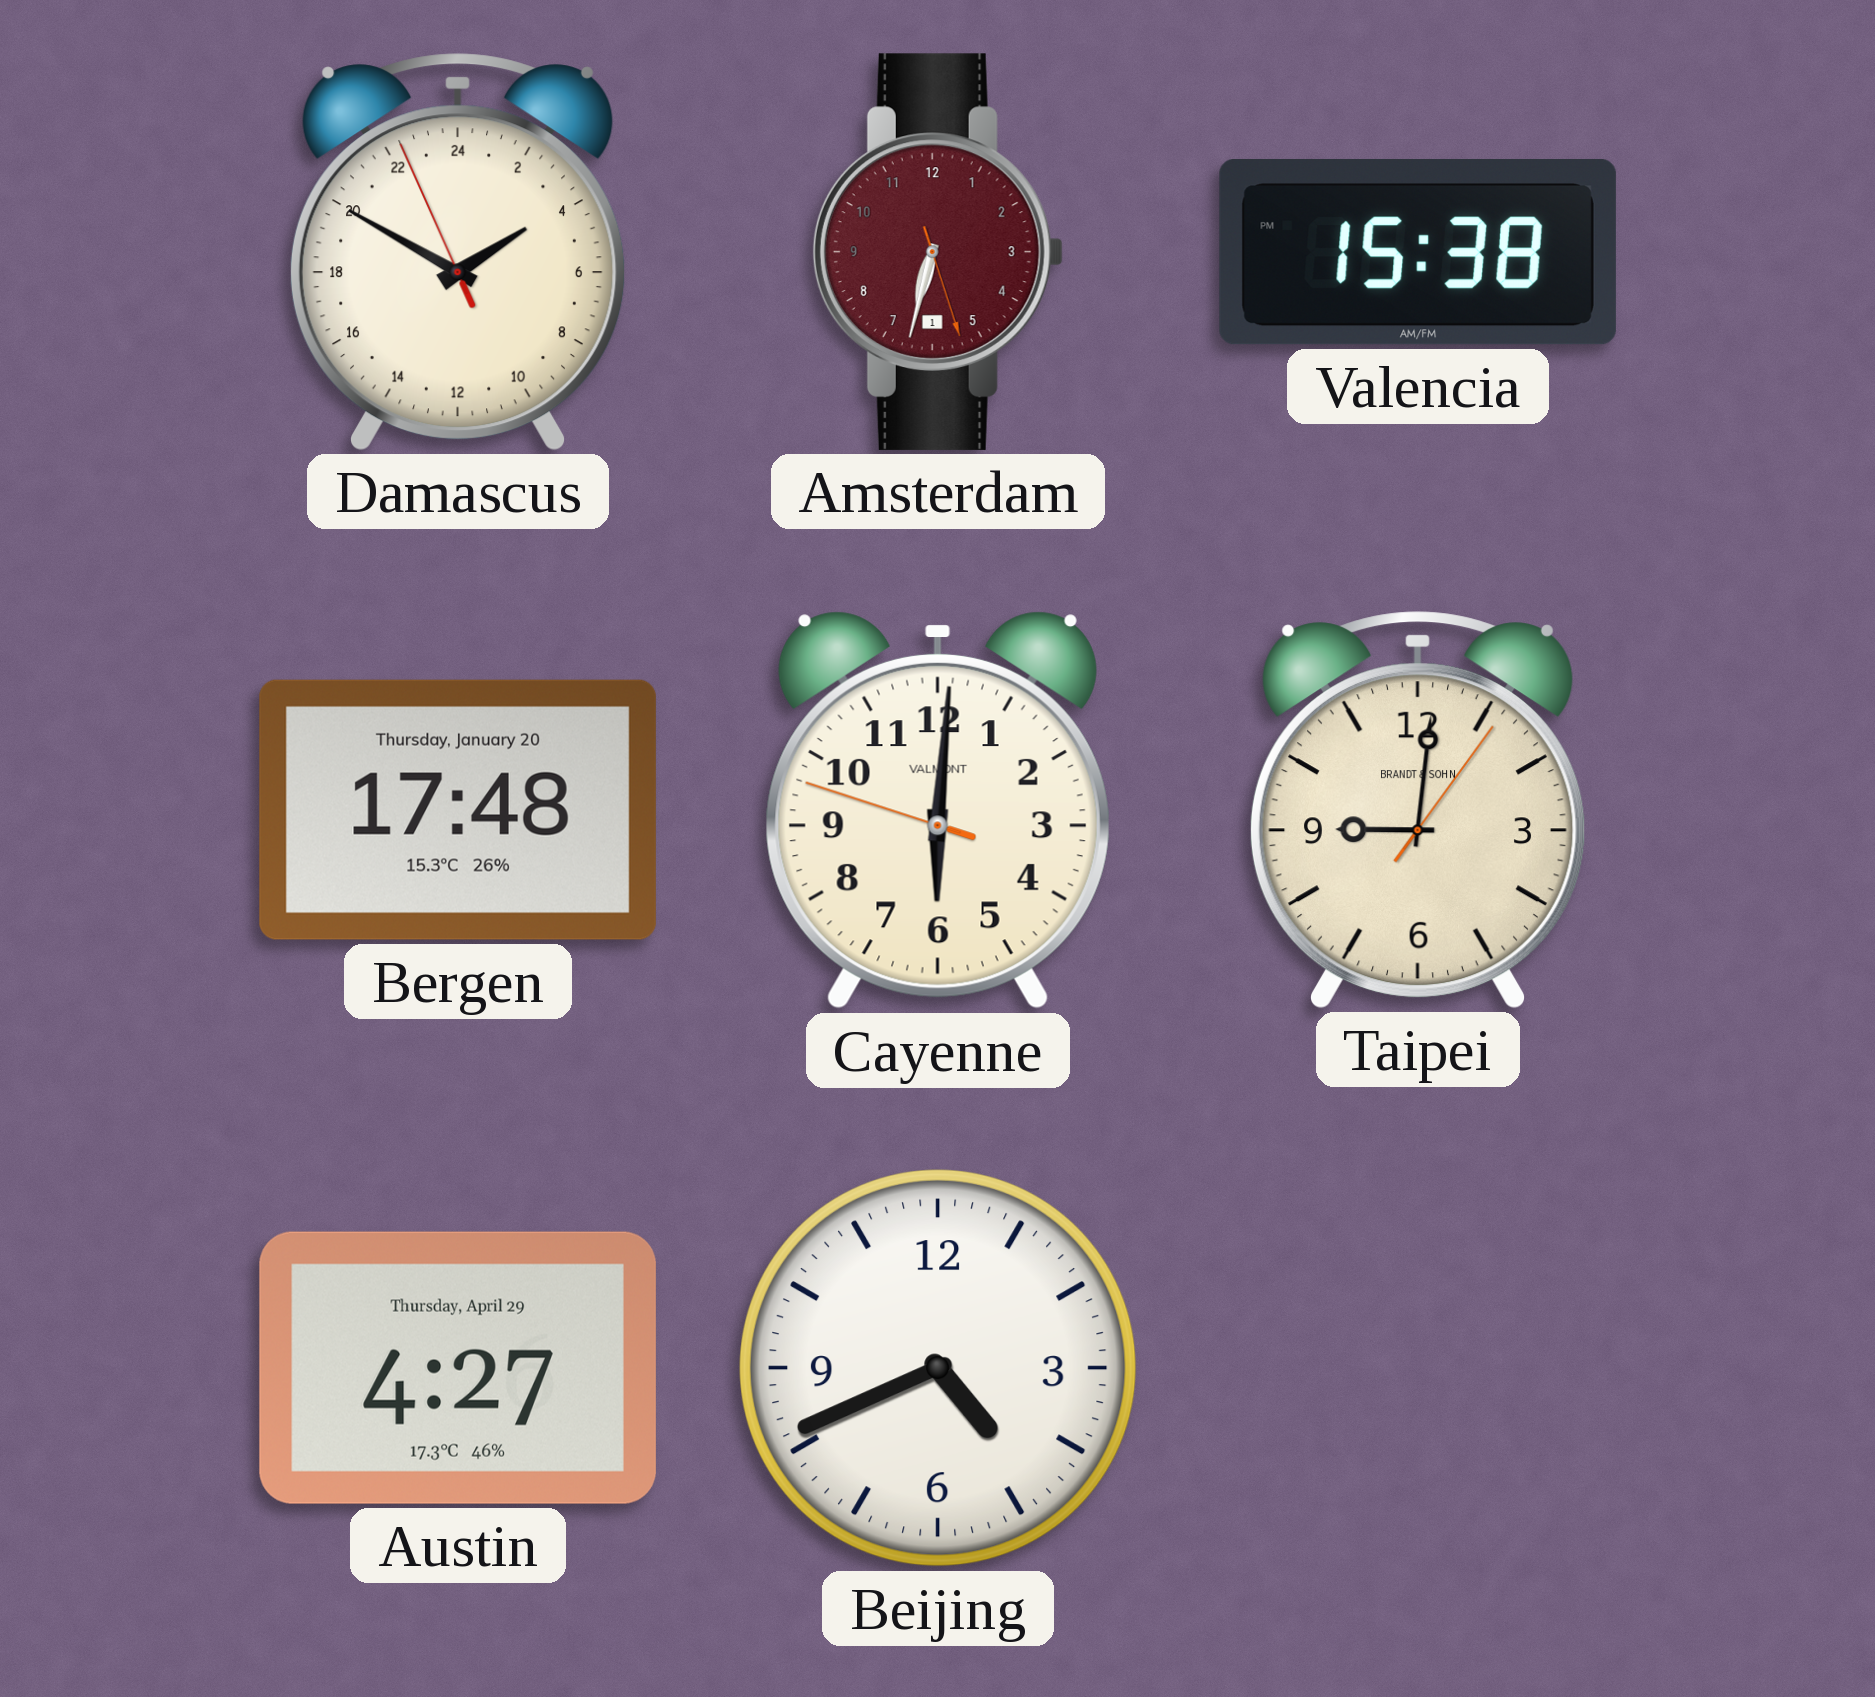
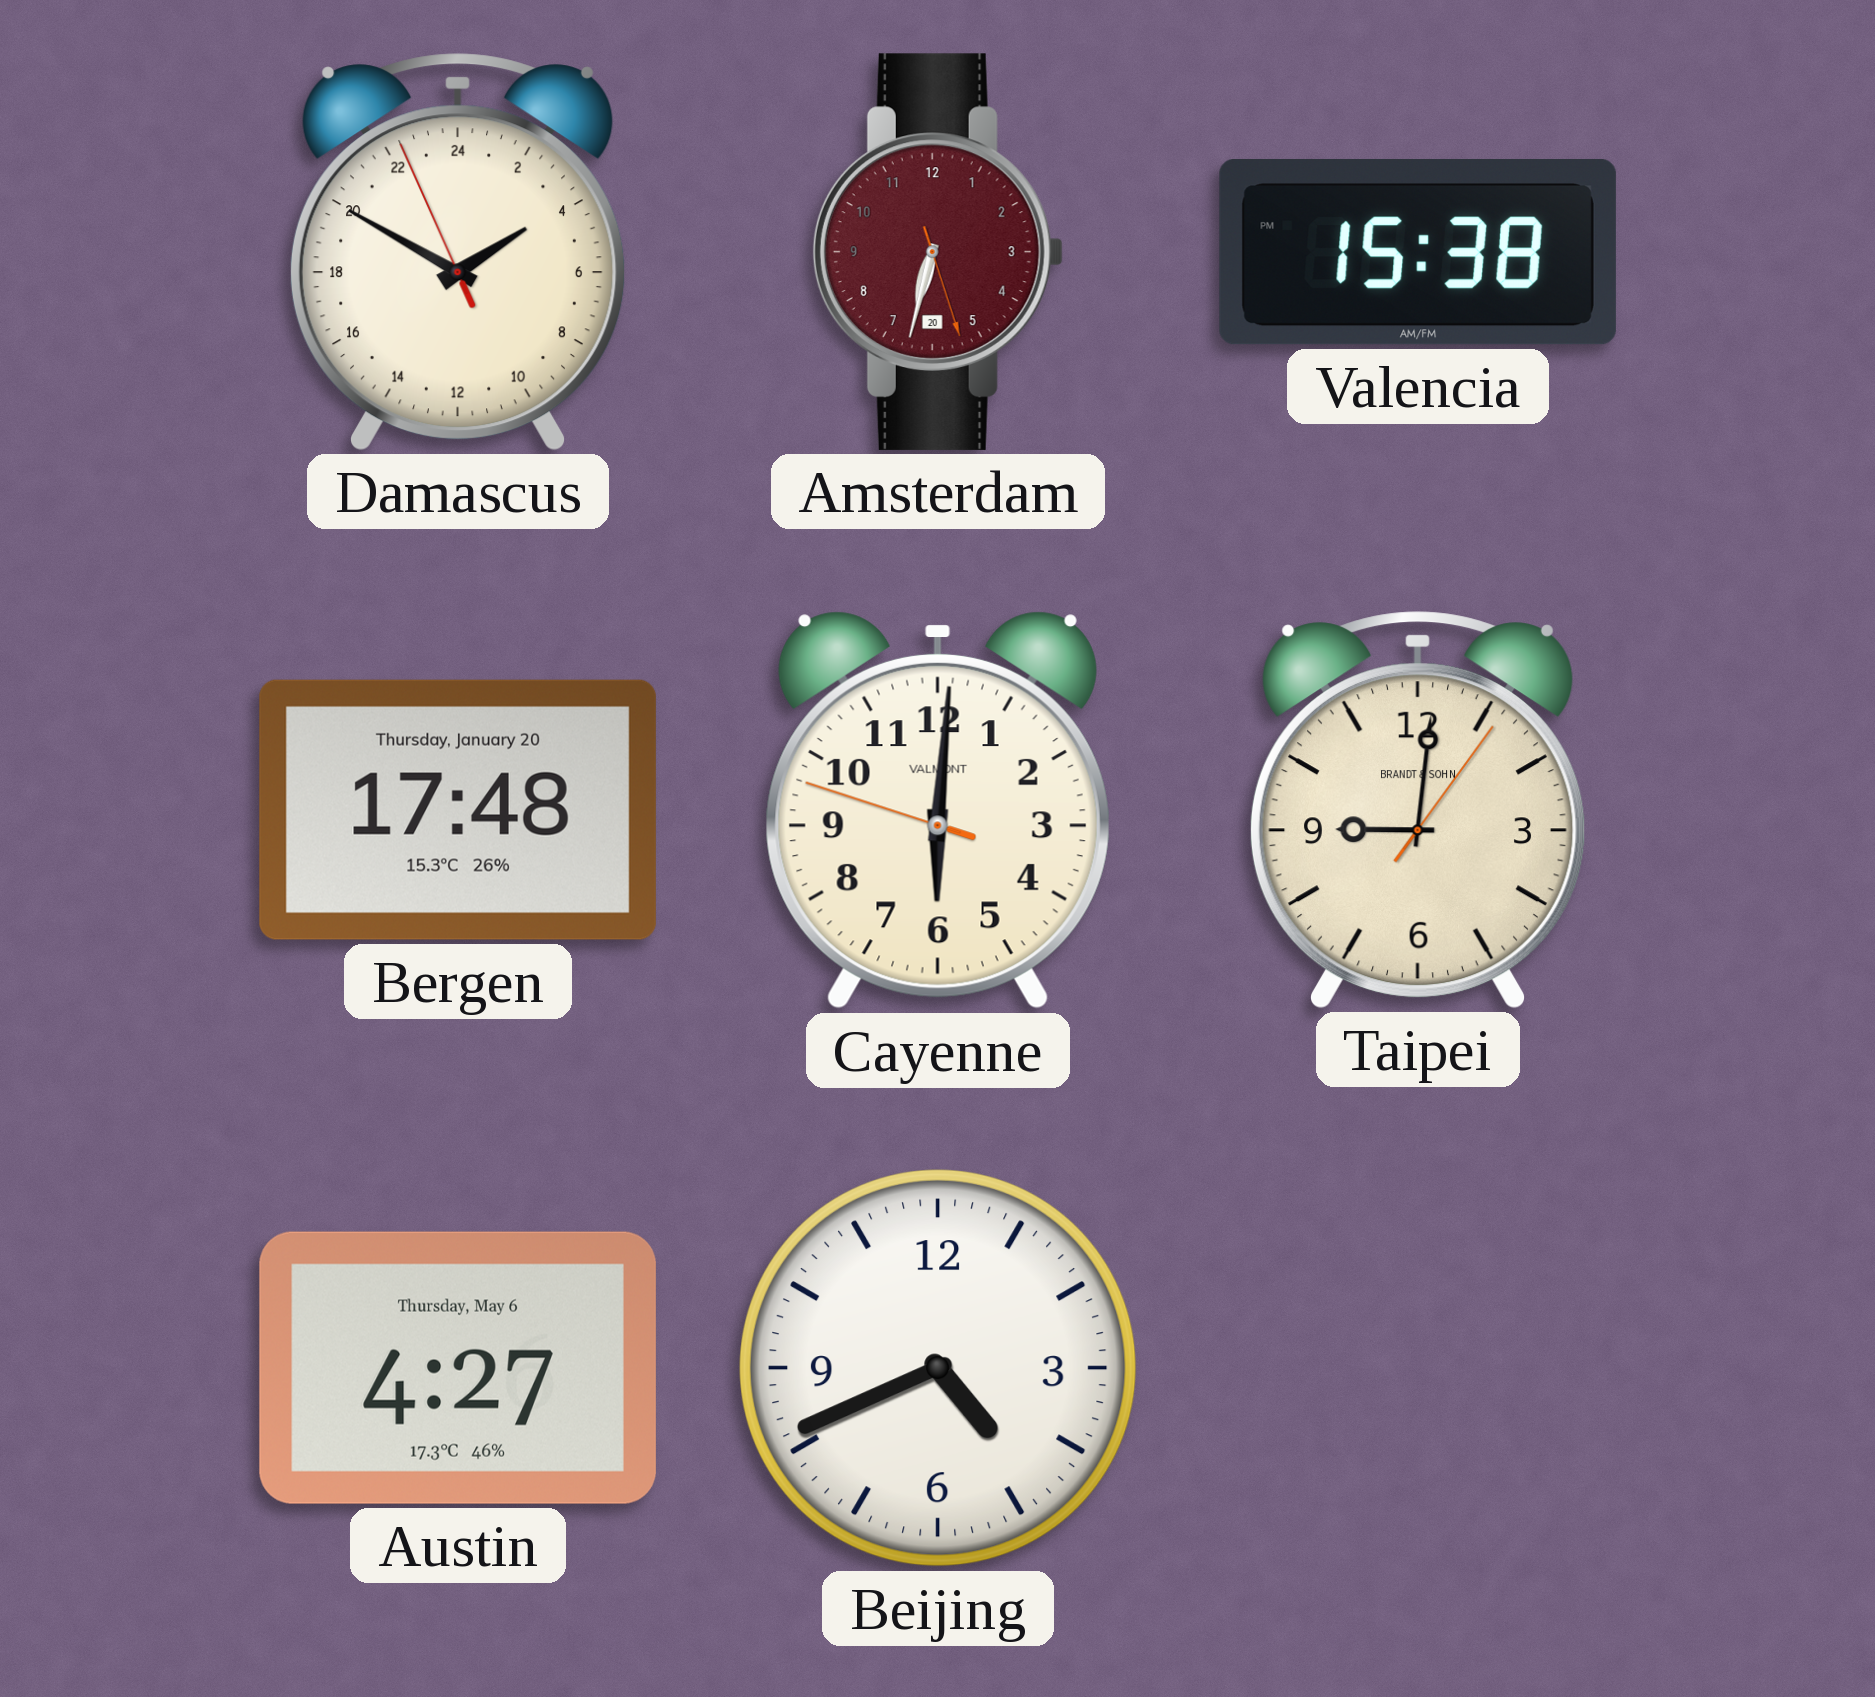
Amsterdam date: 1 -> 20
Austin date: Thursday, April 29 -> Thursday, May 6
